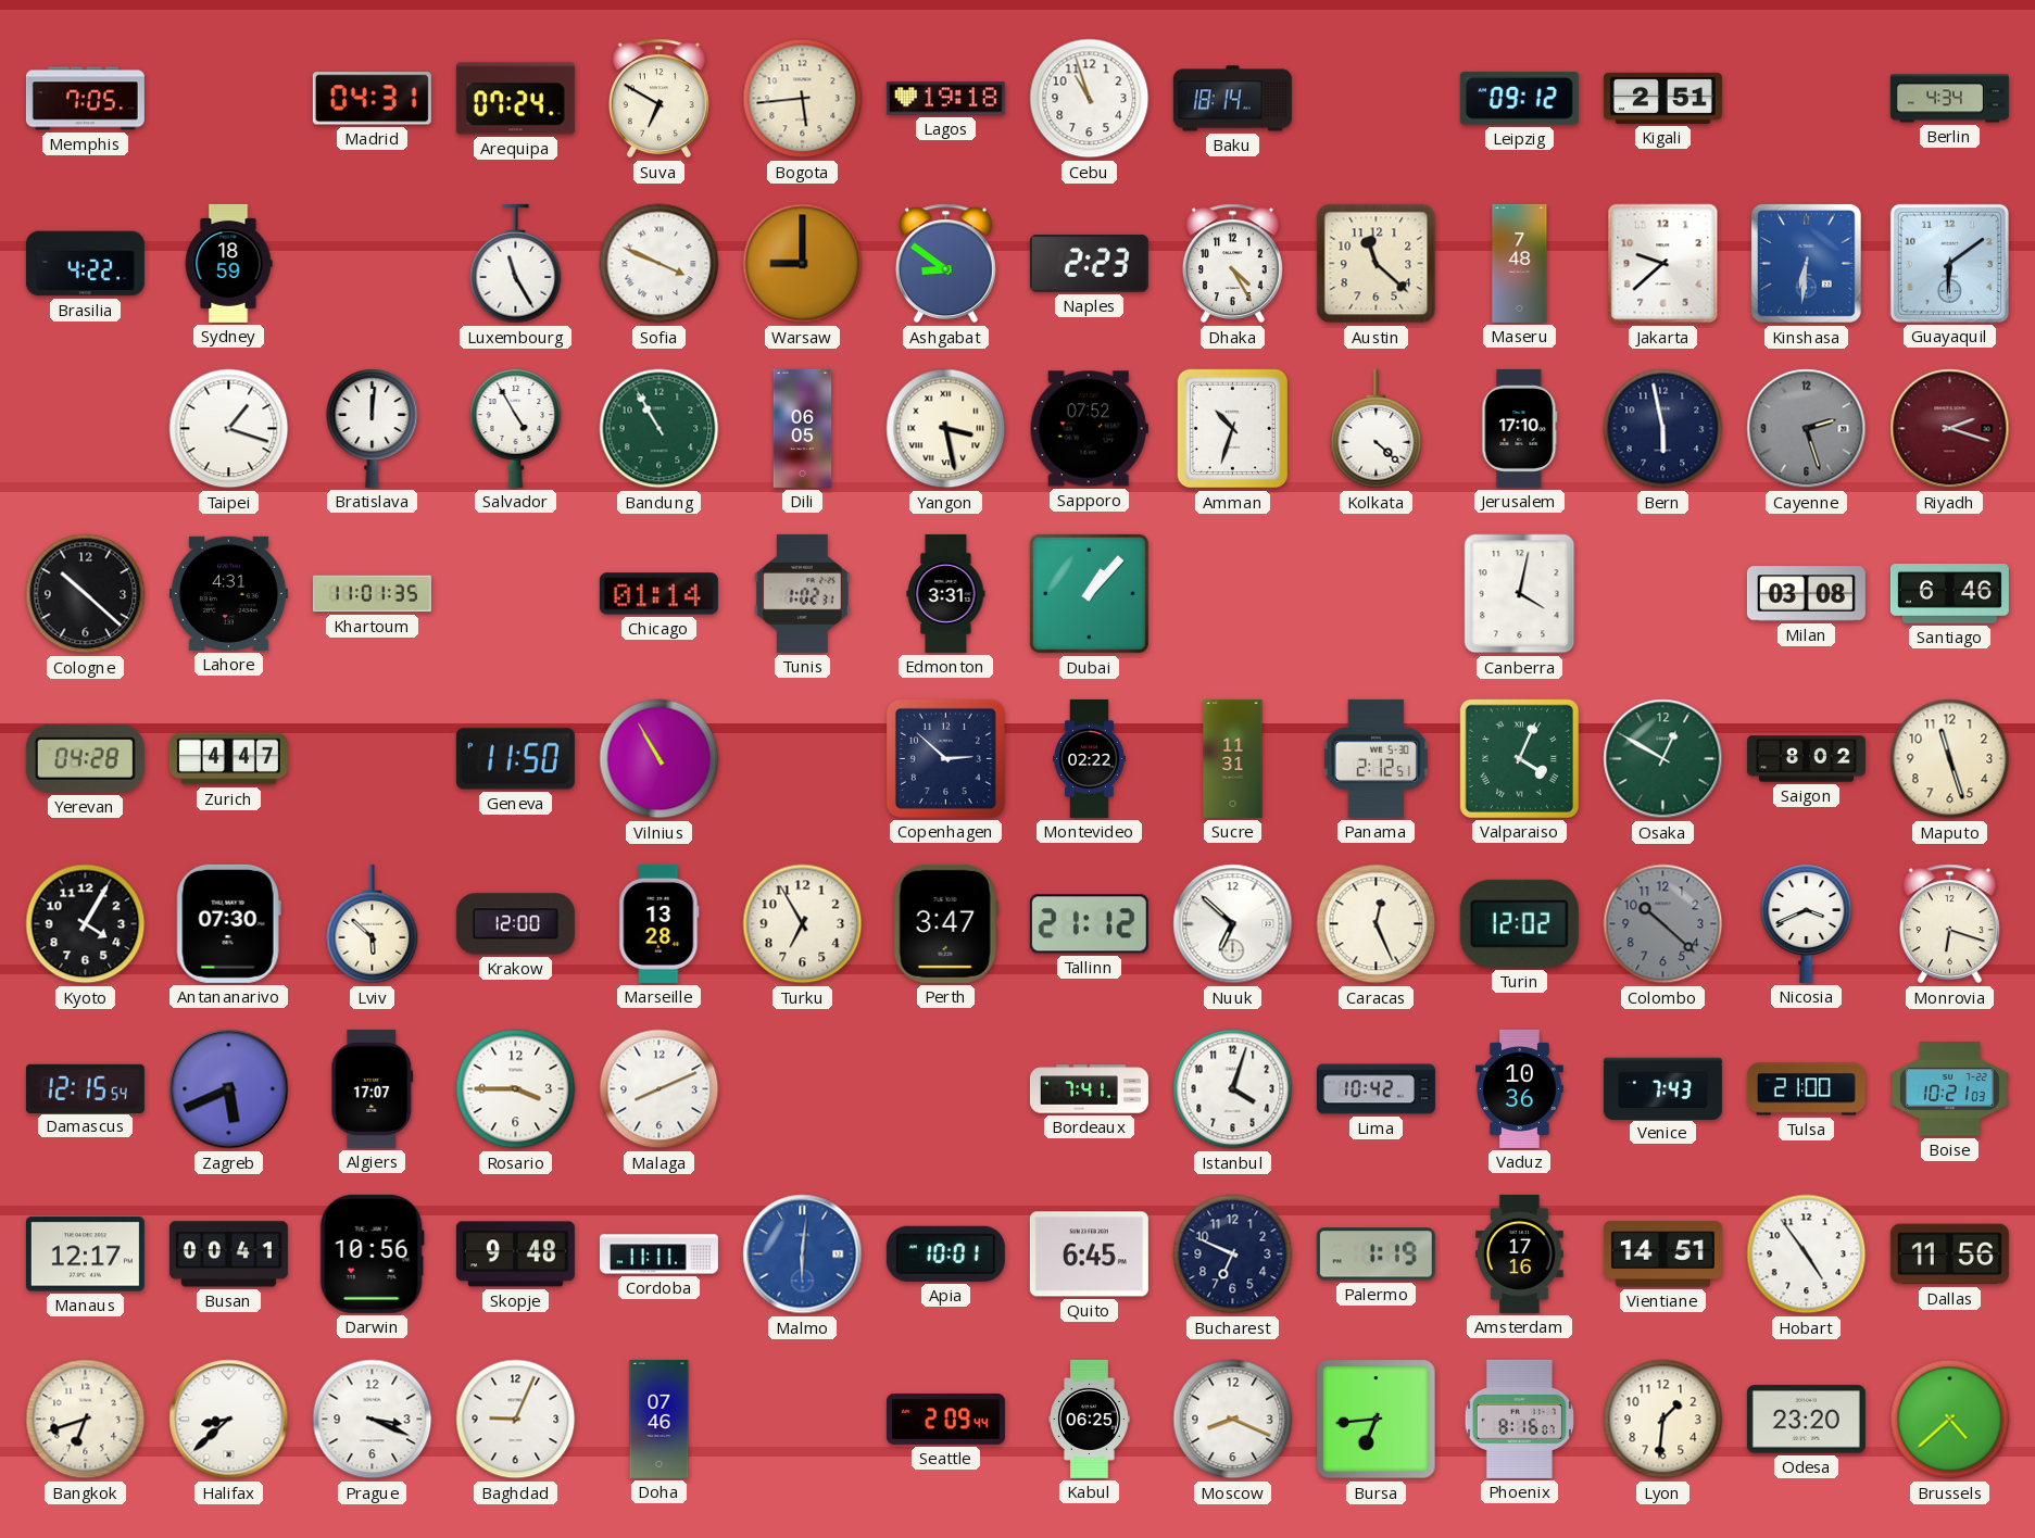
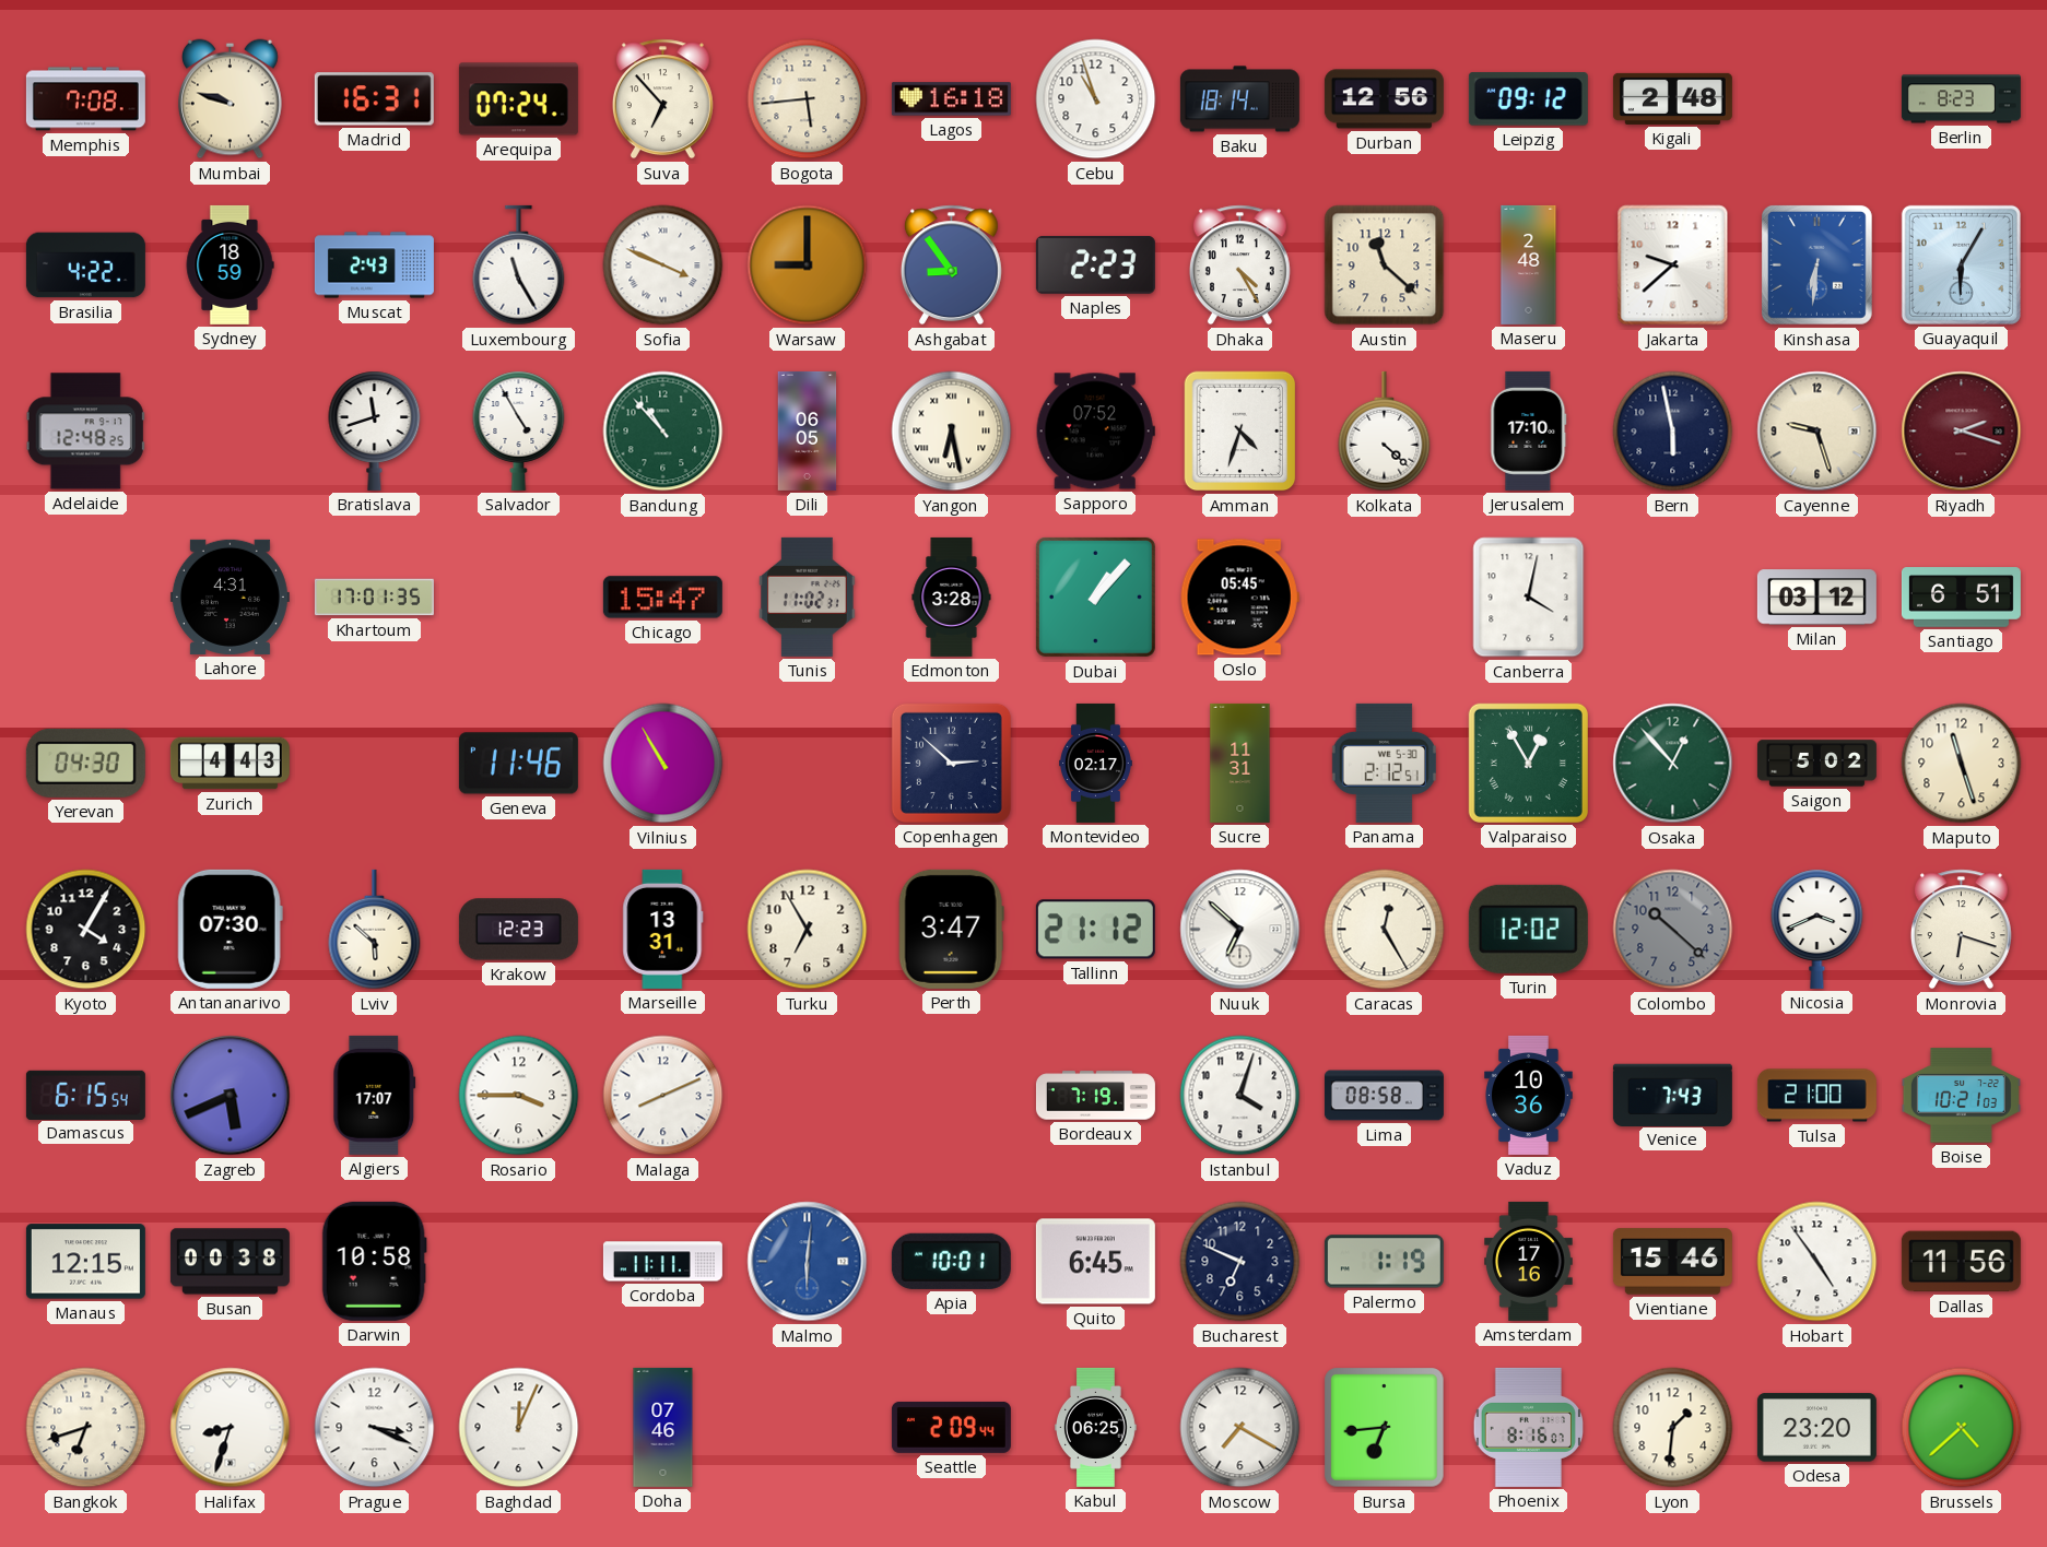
Memphis: 7:05 -> 7:08
Mumbai: none -> 9:48
Madrid: 04:31 -> 16:31
Suva: 6:50 -> 6:53
Lagos: 19:18 -> 16:18
Durban: none -> 12:56
Kigali: 2:51 -> 2:48
Berlin: 4:34 -> 8:23
Muscat: none -> 2:43
Ashgabat: 8:51 -> 8:54
Maseru: 7:48 -> 2:48
Guayaquil: 6:09 -> 6:05
Adelaide: none -> 12:48
Taipei: 1:18 -> none
Bratislava: 12:01 -> 11:42
Bandung: 10:55 -> 10:53
Yangon: 3:28 -> 6:28
Amman: 10:33 -> 4:33
Cayenne: 2:27 -> 9:27
Cayenne dial: grey -> cream
Cologne: 10:22 -> none
Khartoum: 11:01 -> 17:01
Chicago: 01:14 -> 15:47
Tunis: 1:02 -> 11:02
Edmonton: 3:31 -> 3:28
Oslo: none -> 05:45
Milan: 03:08 -> 03:12
Santiago: 6:46 -> 6:51
Yerevan: 04:28 -> 04:30
Zurich: 4:47 -> 4:43
Geneva: 11:50 -> 11:46
Montevideo: 02:22 -> 02:17
Valparaiso: 4:04 -> 12:55
Osaka: 12:50 -> 12:53
Saigon: 8:02 -> 5:02
Krakow: 12:00 -> 12:23
Marseille: 13:28 -> 13:31
Caracas: 12:26 -> 12:25
Damascus: 12:15 -> 6:15
Bordeaux: 7:41 -> 7:19
Lima: 10:42 -> 08:58
Manaus: 12:17 -> 12:15
Busan: 00:41 -> 00:38
Darwin: 10:56 -> 10:58
Skopje: 9:48 -> none
Vientiane: 14:51 -> 15:46
Halifax: 8:38 -> 8:33
Baghdad: 9:04 -> 12:04
Moscow: 8:19 -> 7:20
